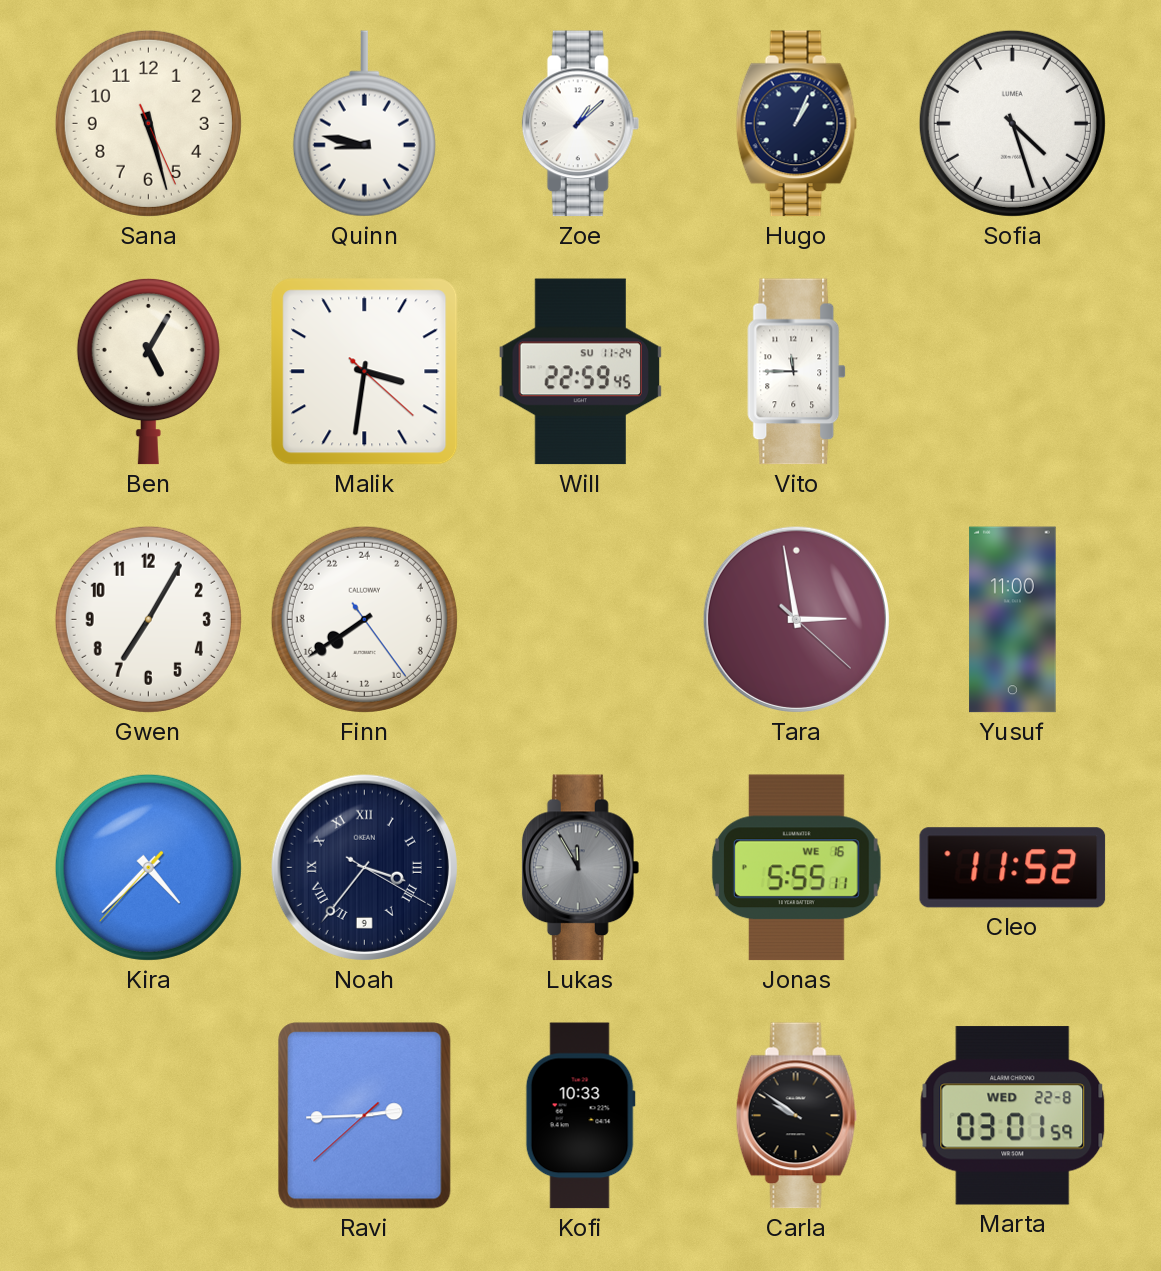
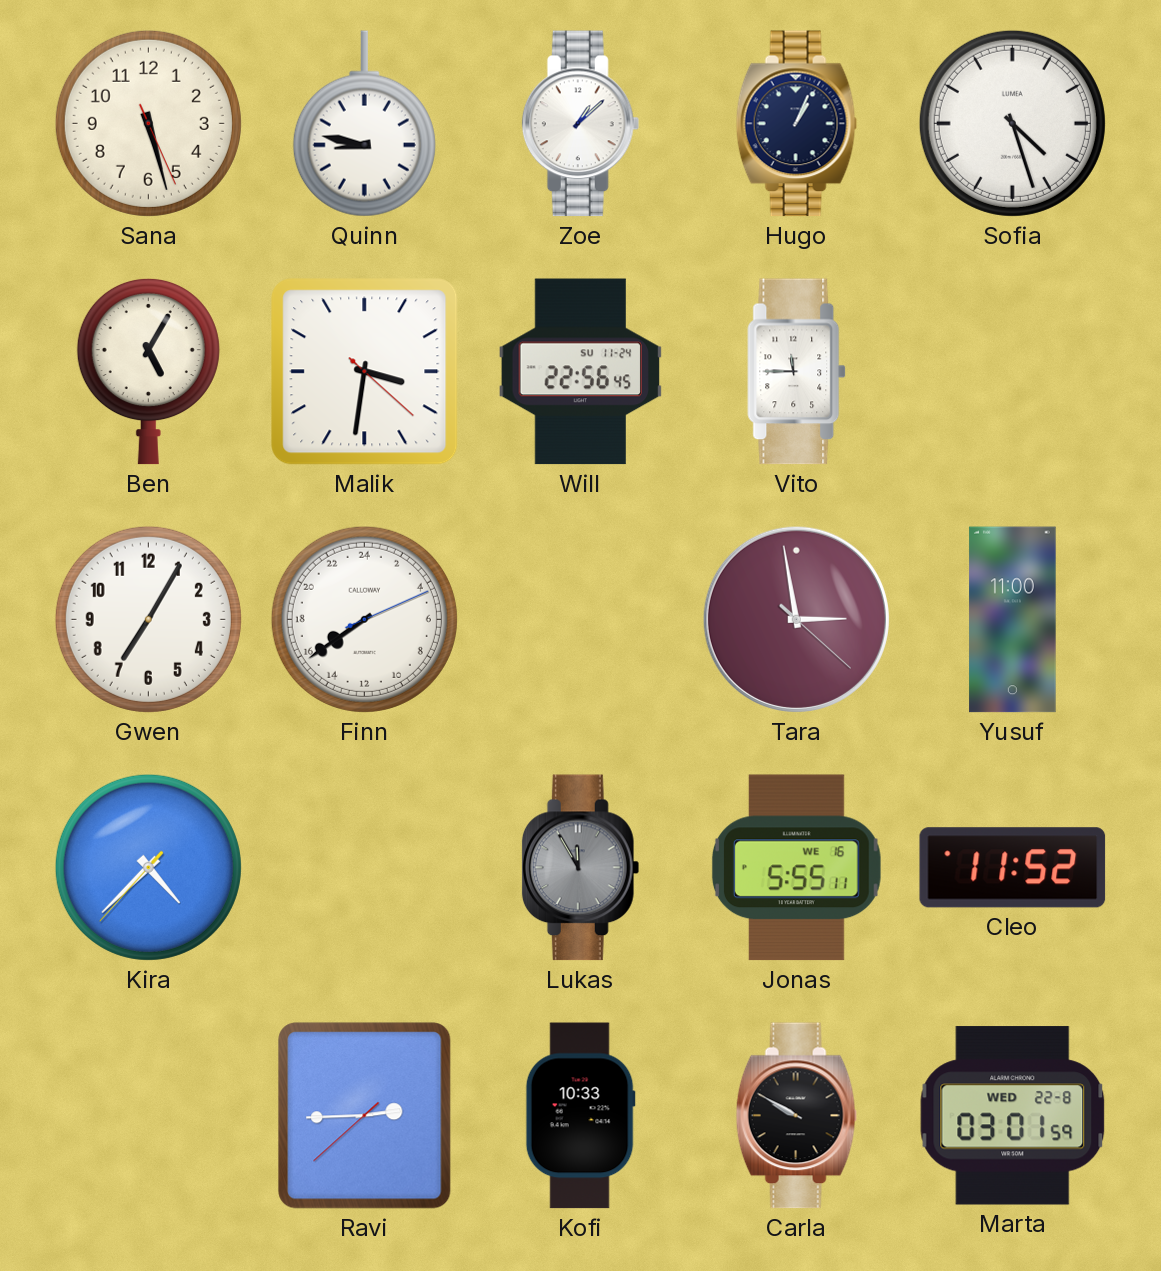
Will: 22:59 -> 22:56
Finn: 15:39:24 -> 15:39:11
Noah: 3:36 -> none
Carla: 9:51 -> 9:50
